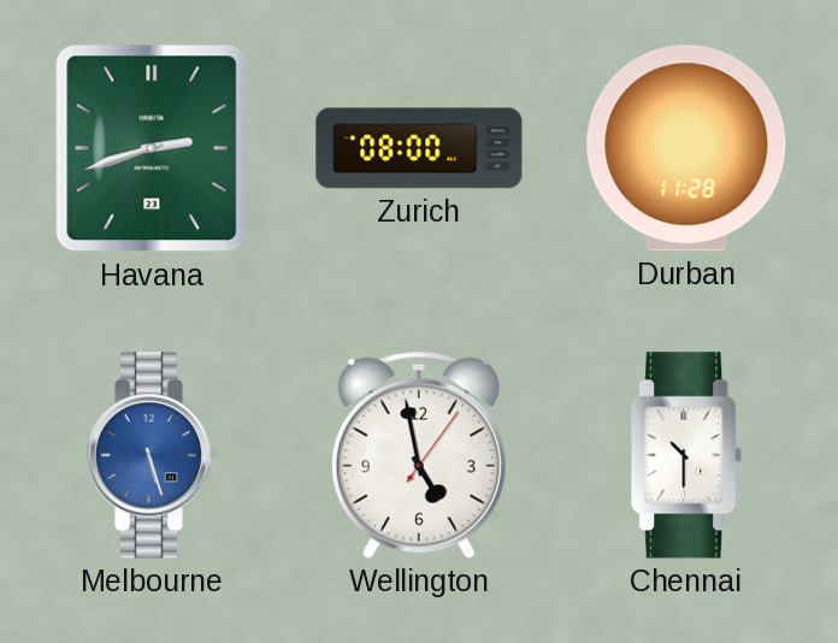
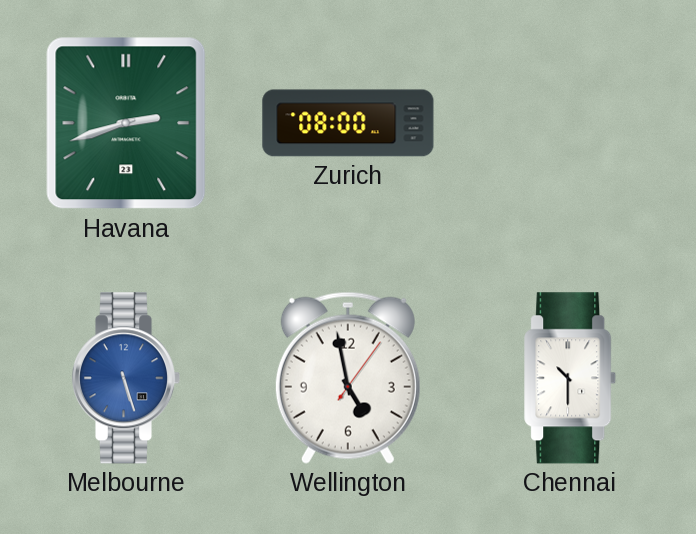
Durban: 11:28 -> none
